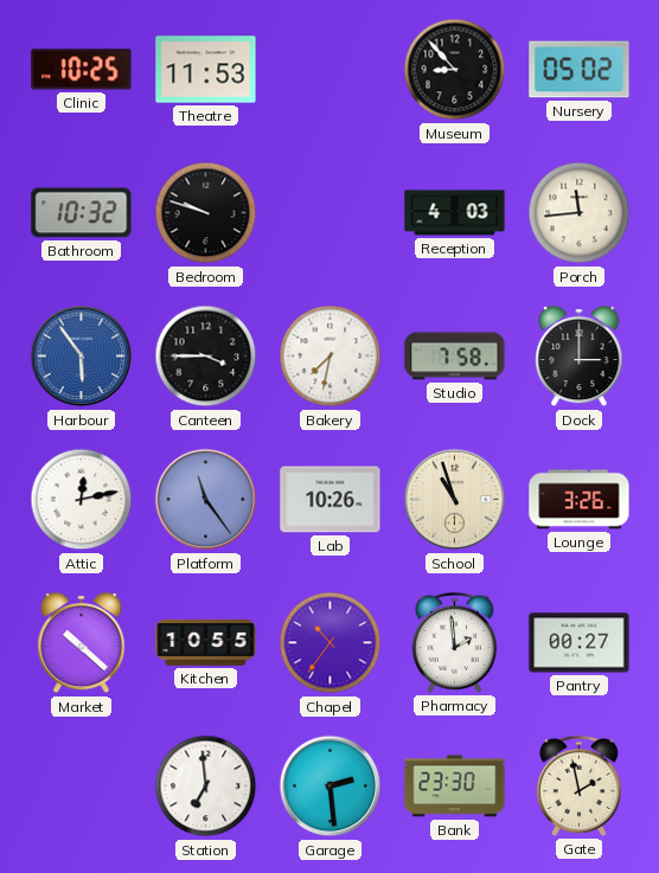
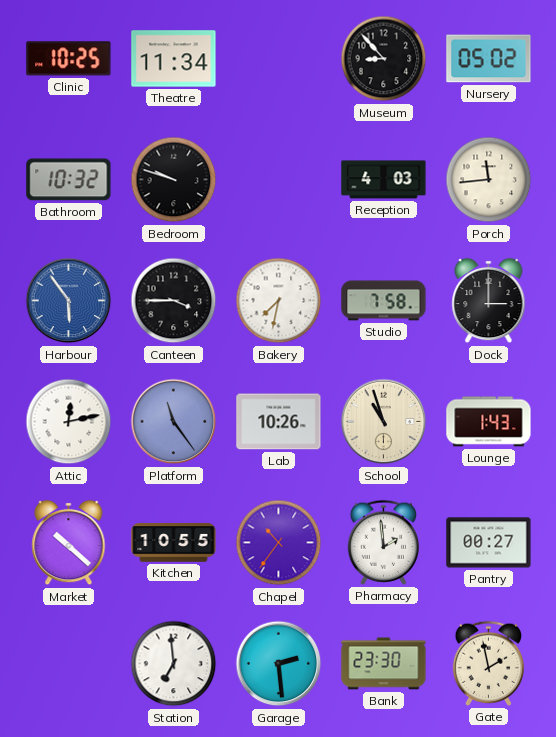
Theatre: 11:53 -> 11:34
Lounge: 3:26 -> 1:43
